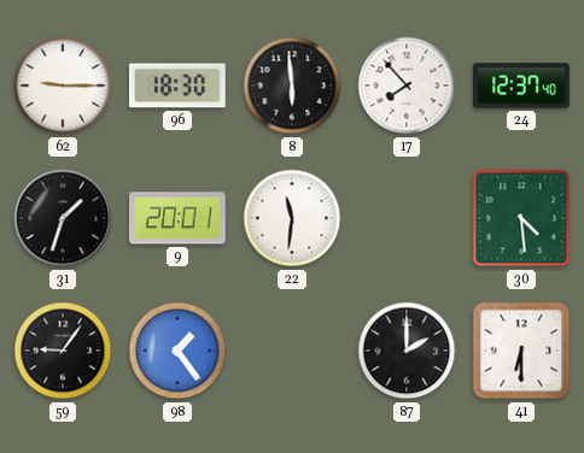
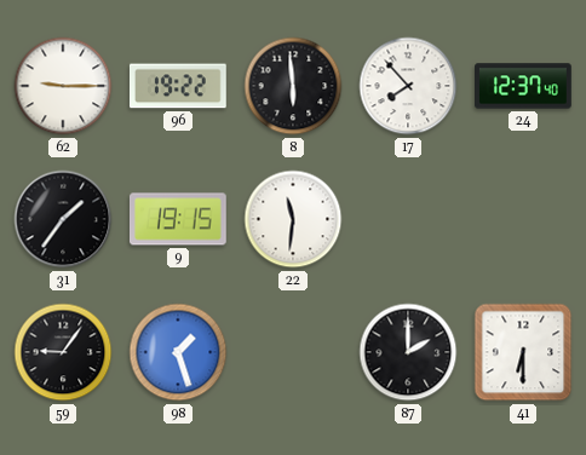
96: 18:30 -> 19:22
31: 1:33 -> 1:36
9: 20:01 -> 19:15
30: 4:29 -> none
98: 1:24 -> 1:27
